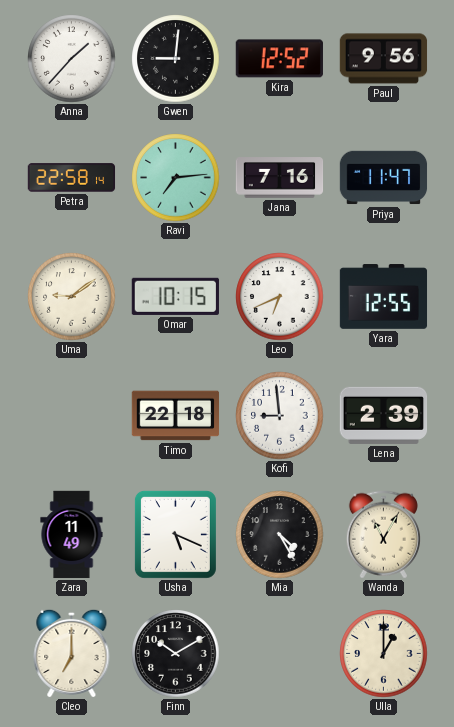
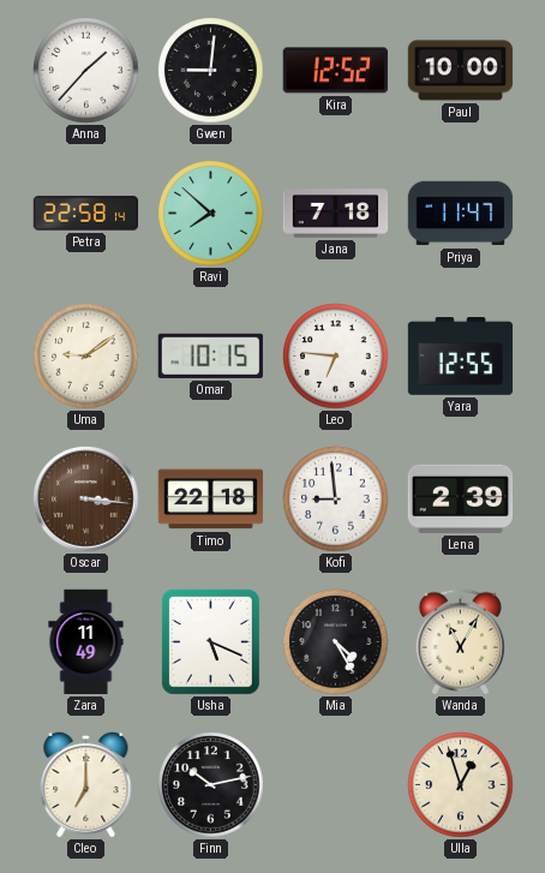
Paul: 9:56 -> 10:00
Ravi: 7:14 -> 7:52
Jana: 7:16 -> 7:18
Leo: 6:41 -> 6:46
Oscar: none -> 3:16
Finn: 10:10 -> 10:13
Ulla: 1:00 -> 12:57
